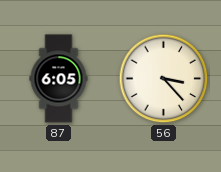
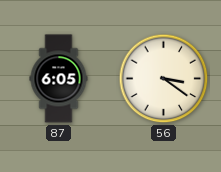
56: 3:23 -> 3:21
